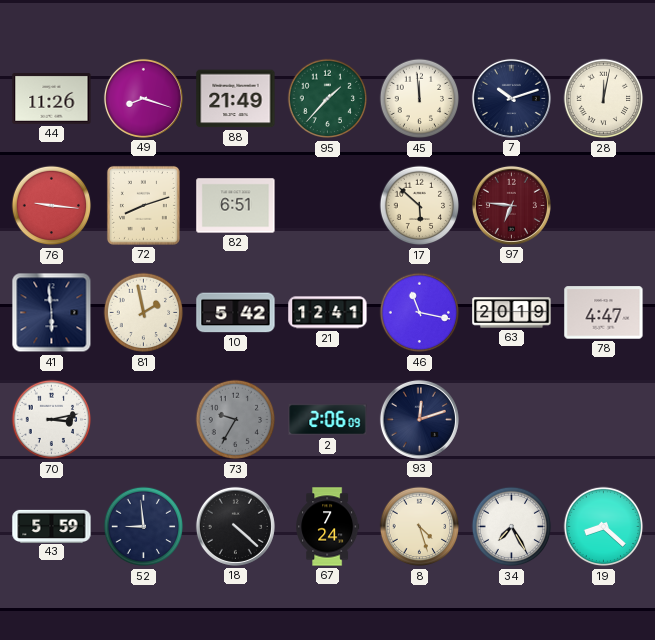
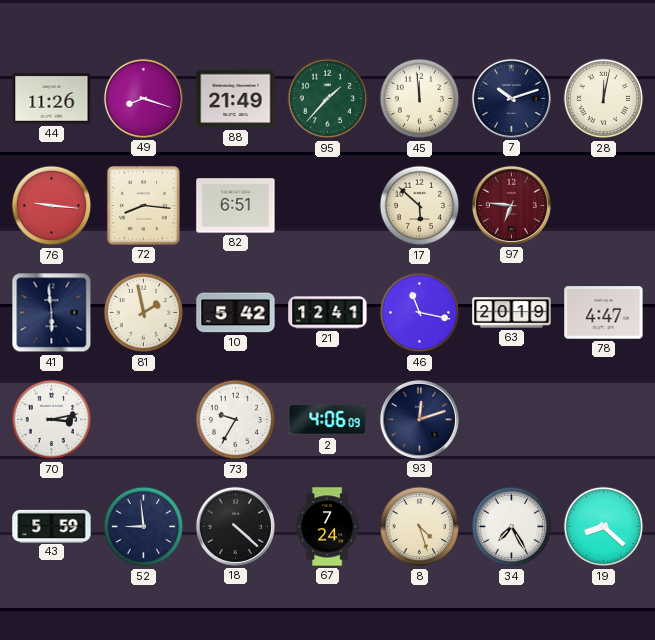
72: 8:12 -> 8:16
73 dial: grey -> white
2: 2:06 -> 4:06
